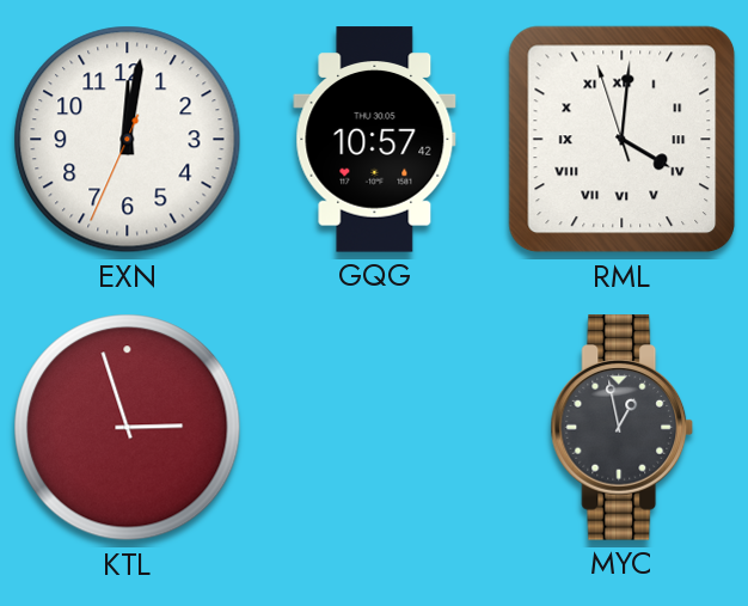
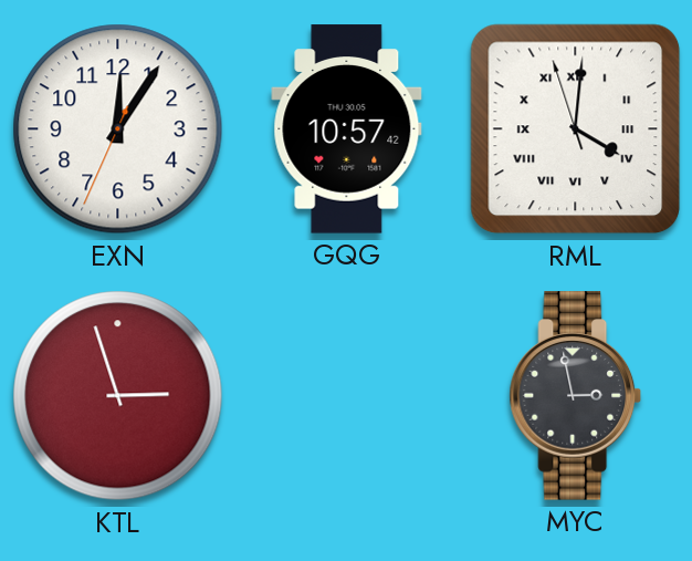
EXN: 12:01 -> 12:05
MYC: 12:58 -> 2:58
